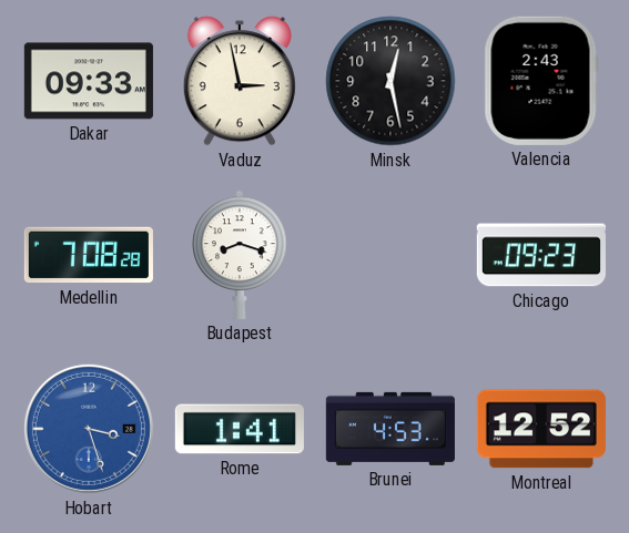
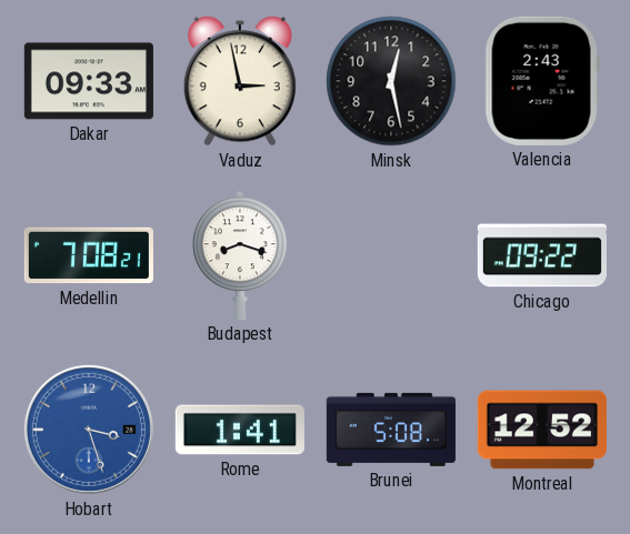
Medellin: 7:08:28 -> 7:08:21
Chicago: 09:23 -> 09:22
Brunei: 4:53 -> 5:08
